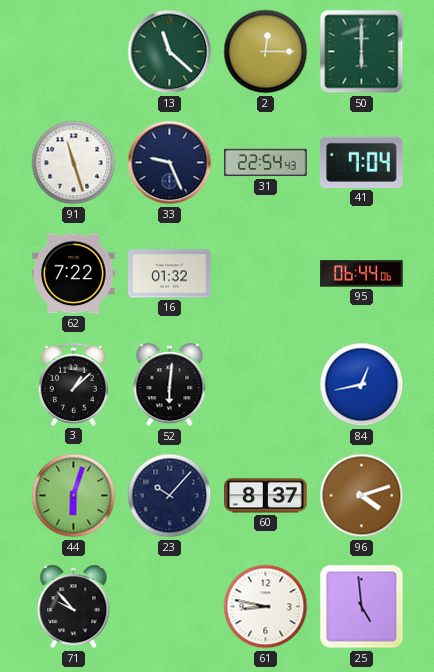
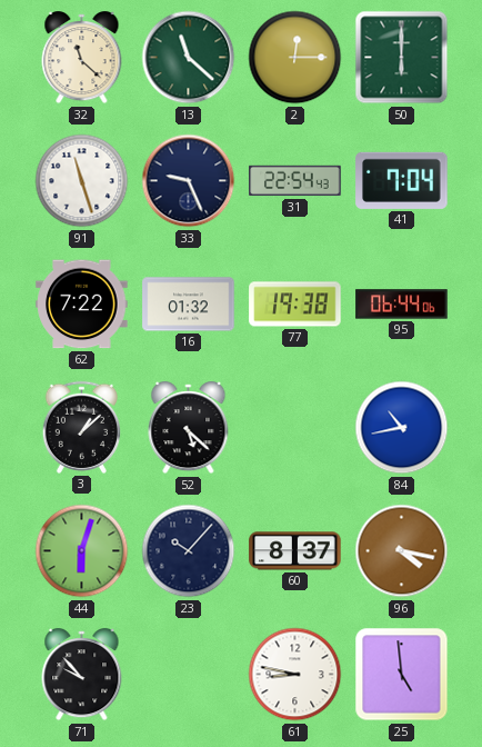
32: none -> 11:22
77: none -> 19:38
52: 6:01 -> 5:22
84: 12:43 -> 10:43
96: 4:12 -> 4:17
